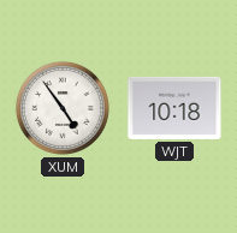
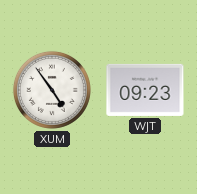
WJT: 10:18 -> 09:23
